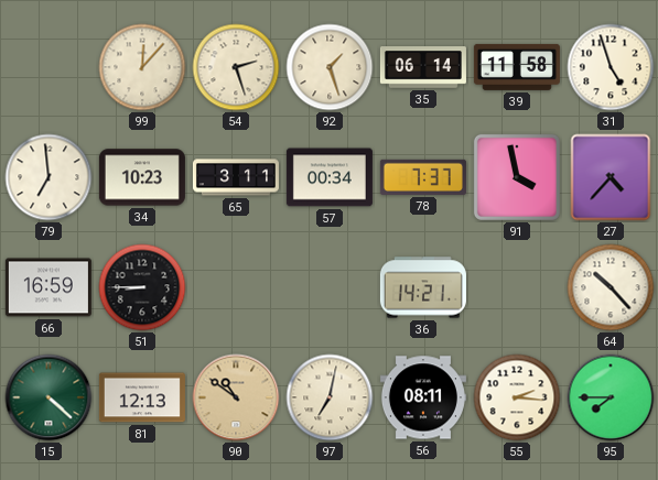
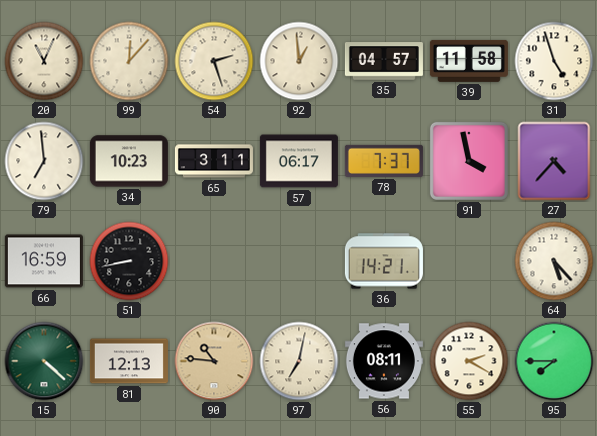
20: none -> 11:04
92: 1:27 -> 12:59
35: 06:14 -> 04:57
57: 00:34 -> 06:17
51: 8:45 -> 8:43
64: 10:23 -> 5:23
90: 10:51 -> 10:46
55: 2:16 -> 2:20
